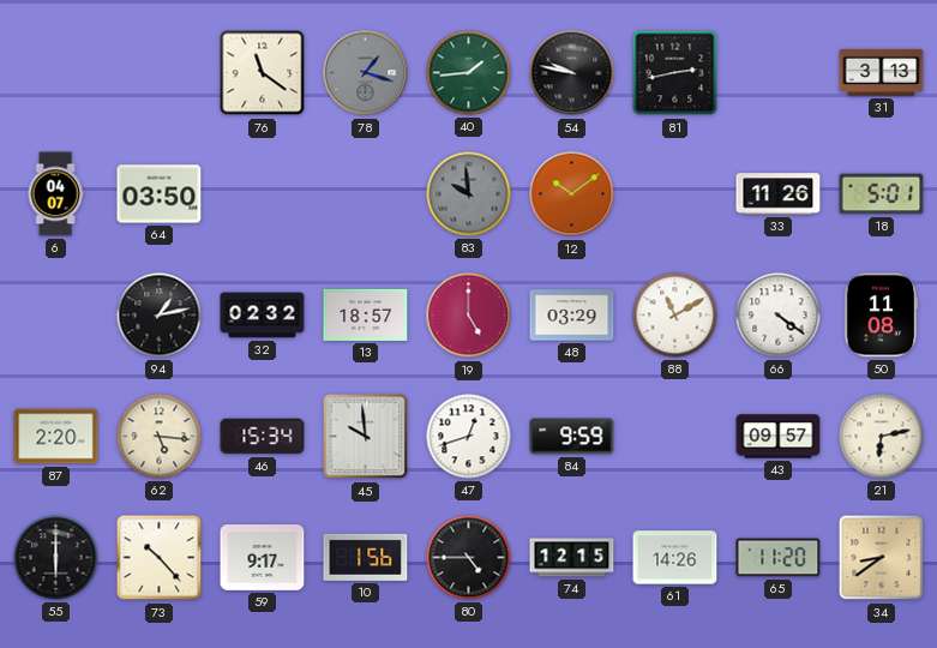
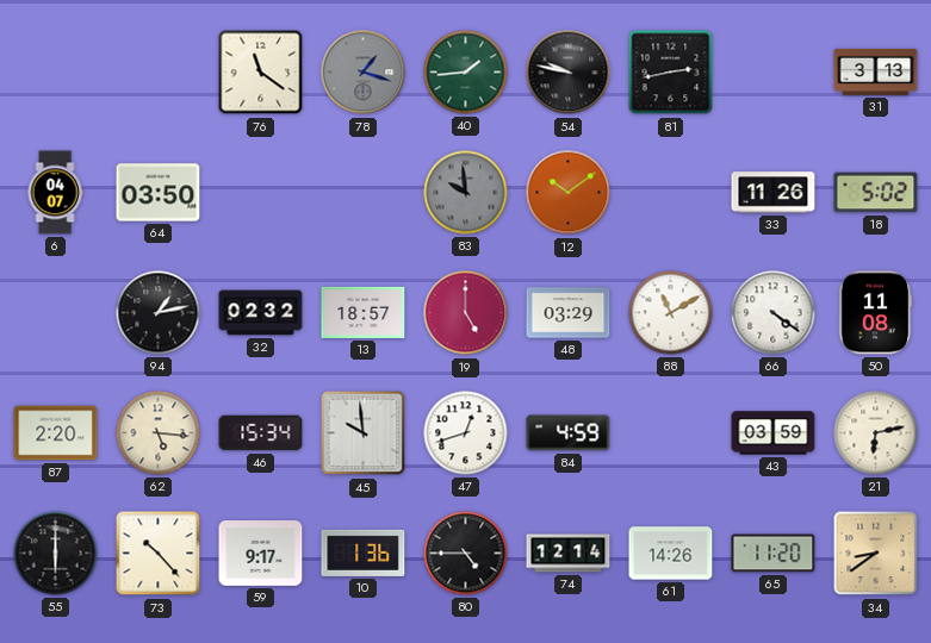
18: 5:01 -> 5:02
84: 9:59 -> 4:59
43: 09:57 -> 03:59
10: 1:56 -> 1:36
74: 12:15 -> 12:14
